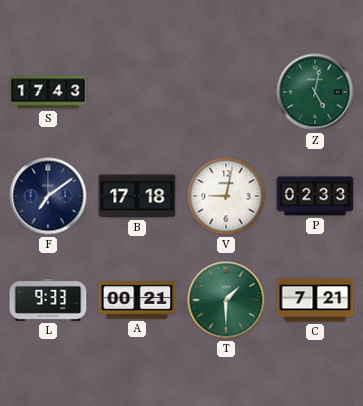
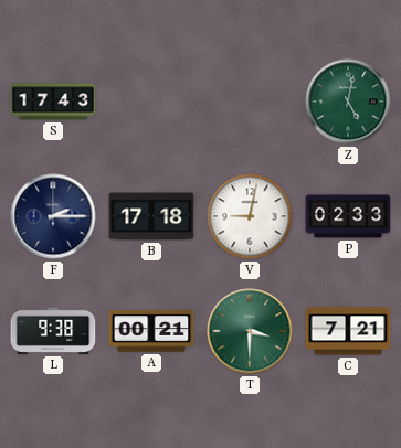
F: 7:09 -> 2:15
L: 9:33 -> 9:38
T: 1:30 -> 3:30
